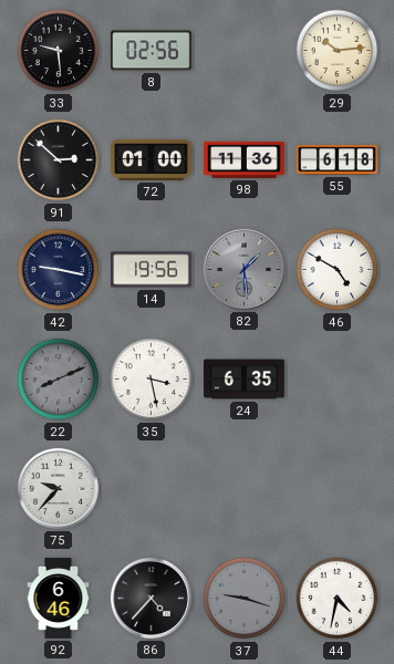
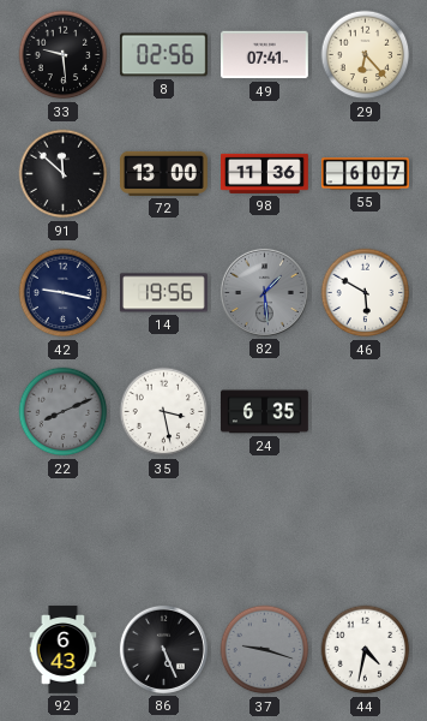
49: none -> 07:41
29: 10:14 -> 6:23
91: 2:52 -> 11:52
72: 01:00 -> 13:00
55: 6:18 -> 6:07
46: 4:50 -> 5:50
75: 9:37 -> none
92: 6:46 -> 6:43
86: 4:37 -> 5:26
